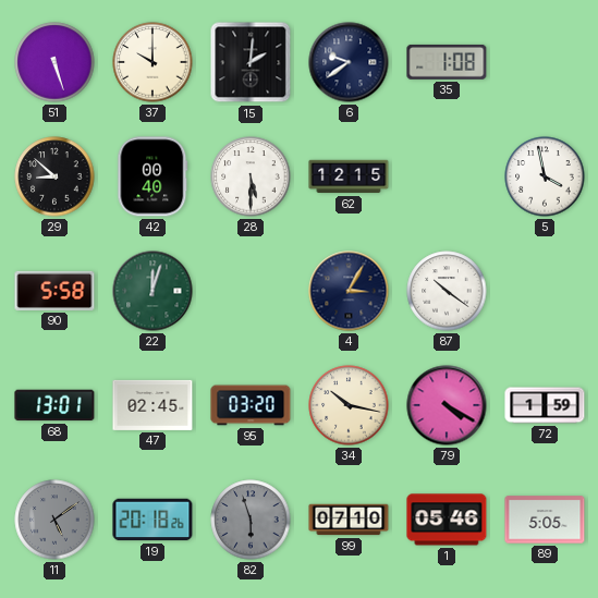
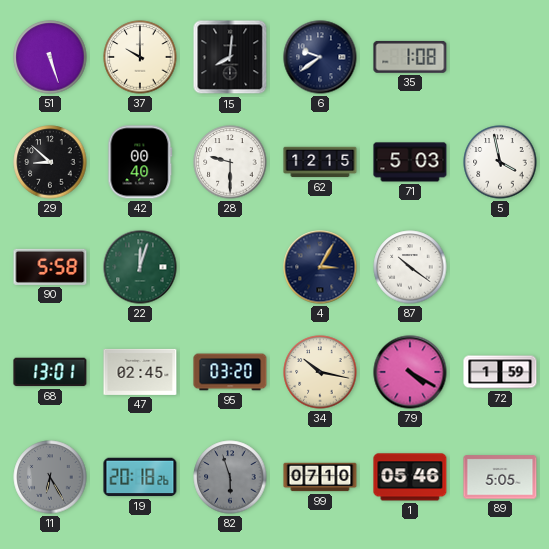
15: 2:01 -> 8:01
28: 5:30 -> 9:30
71: none -> 5:03
11: 5:09 -> 6:25
